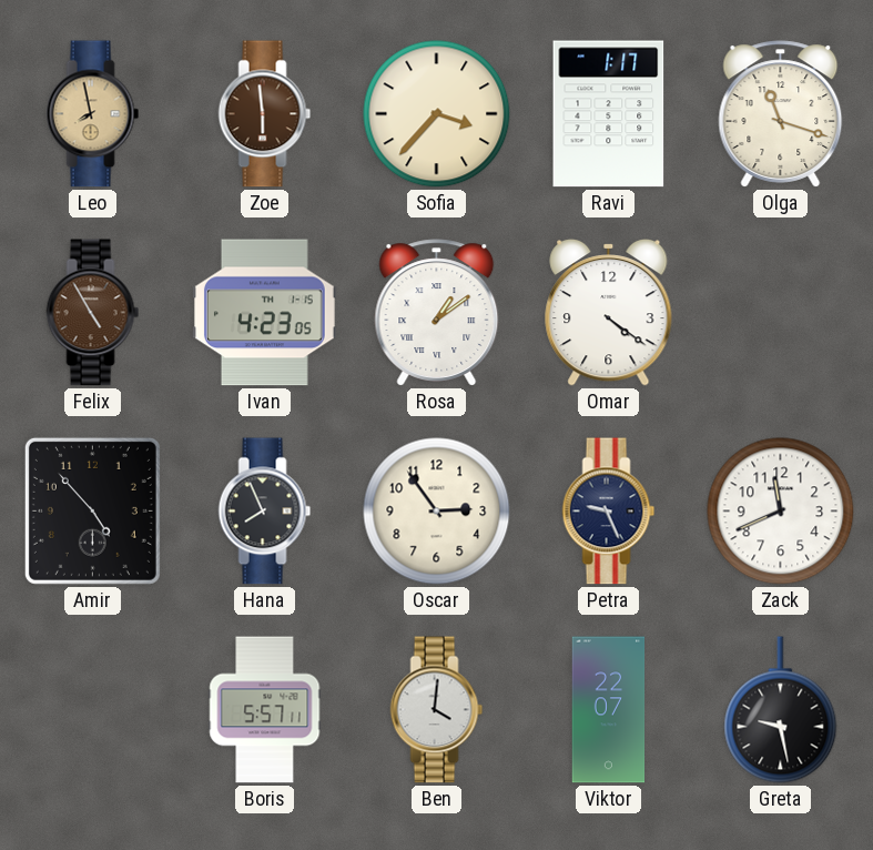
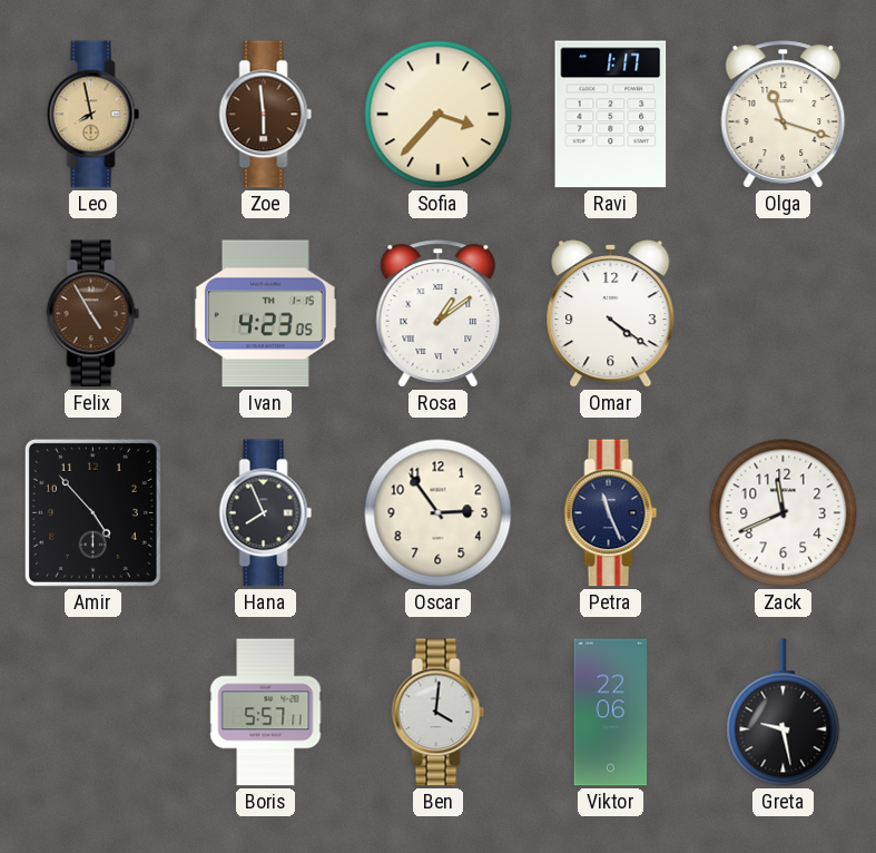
Petra: 9:26 -> 11:26
Viktor: 22:07 -> 22:06
